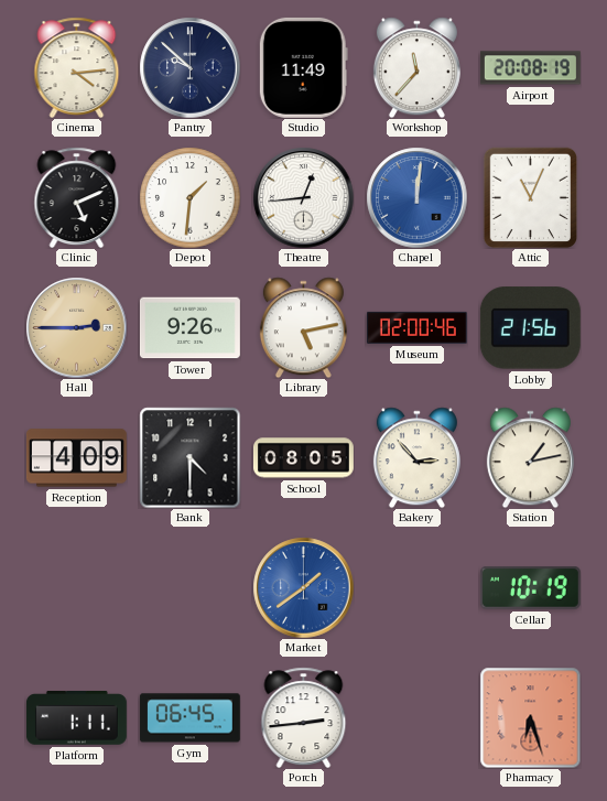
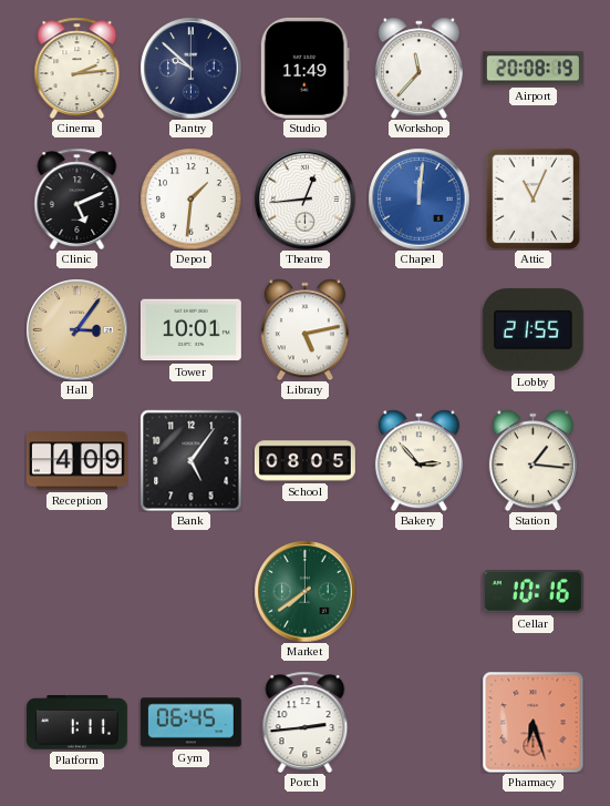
Cinema: 4:14 -> 2:14
Hall: 2:45 -> 3:06
Tower: 9:26 -> 10:01
Museum: 02:00 -> none
Lobby: 21:56 -> 21:55
Bank: 4:30 -> 5:06
Station: 1:13 -> 1:16
Market: 1:39 -> 7:39
Market dial: blue -> green
Cellar: 10:19 -> 10:16
